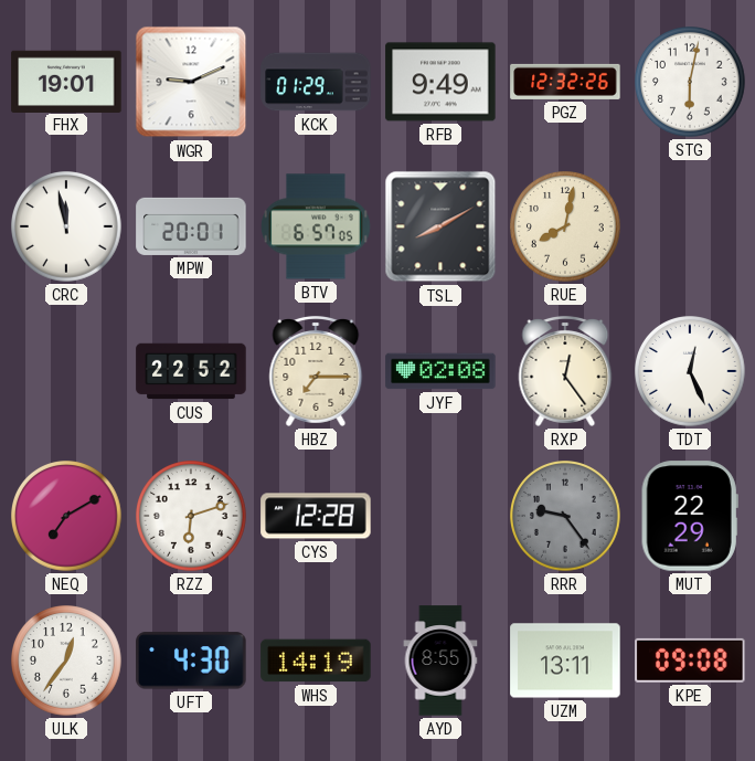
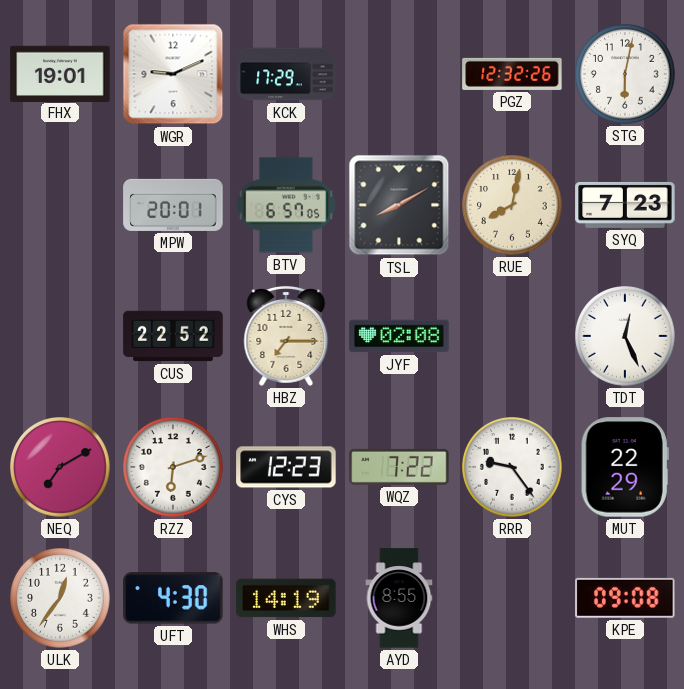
KCK: 01:29 -> 17:29
RFB: 9:49 -> none
CRC: 11:58 -> none
SYQ: none -> 7:23
RXP: 12:24 -> none
CYS: 12:28 -> 12:23
WQZ: none -> 7:22
RRR dial: grey -> white
UZM: 13:11 -> none
